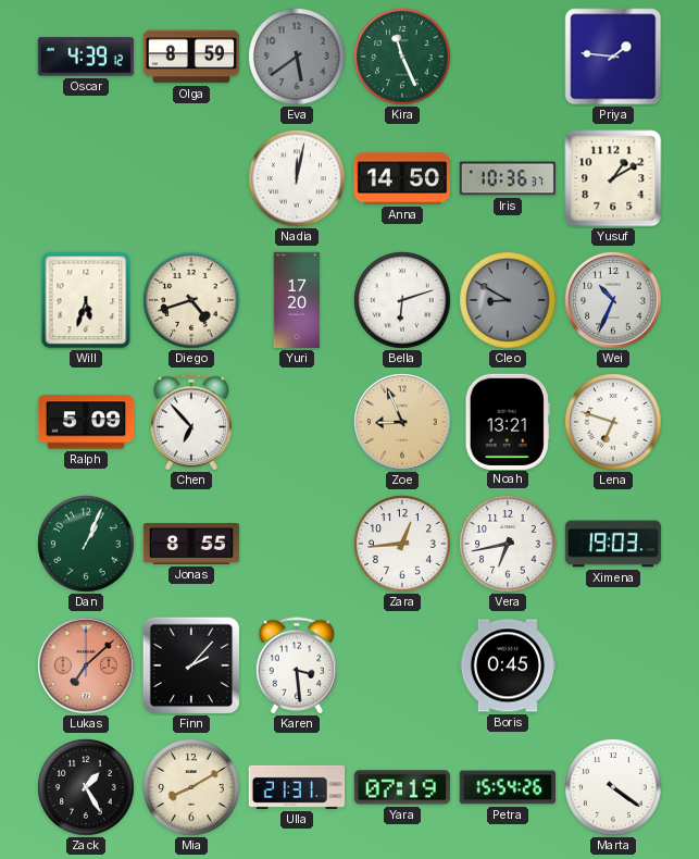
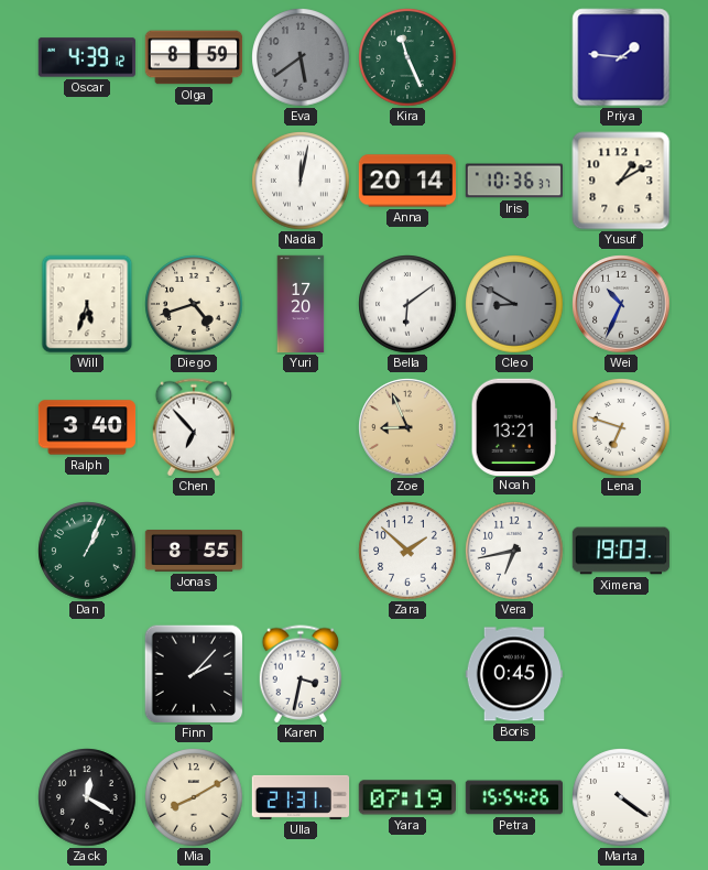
Anna: 14:50 -> 20:14
Bella: 6:12 -> 6:09
Ralph: 5:09 -> 3:40
Zara: 12:44 -> 1:52
Lukas: 7:08 -> none
Karen: 3:29 -> 3:32
Zack: 1:25 -> 12:20
